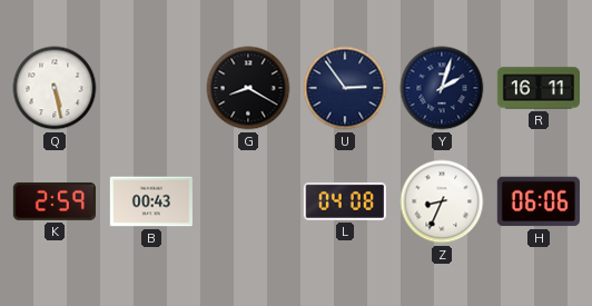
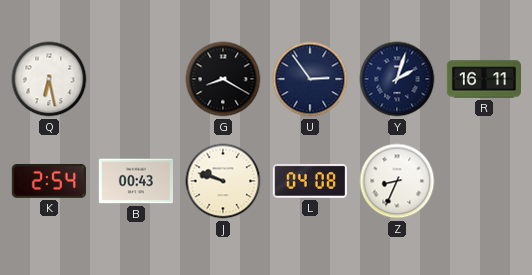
Q: 5:28 -> 6:28
K: 2:59 -> 2:54
J: none -> 9:48
H: 06:06 -> none
